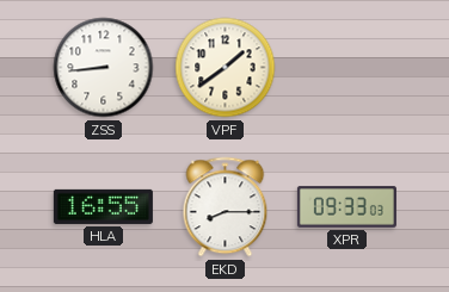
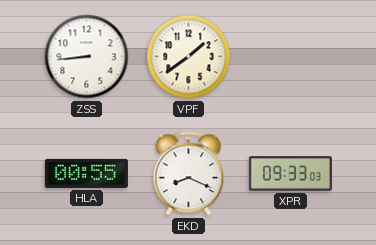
HLA: 16:55 -> 00:55
EKD: 8:15 -> 8:19
